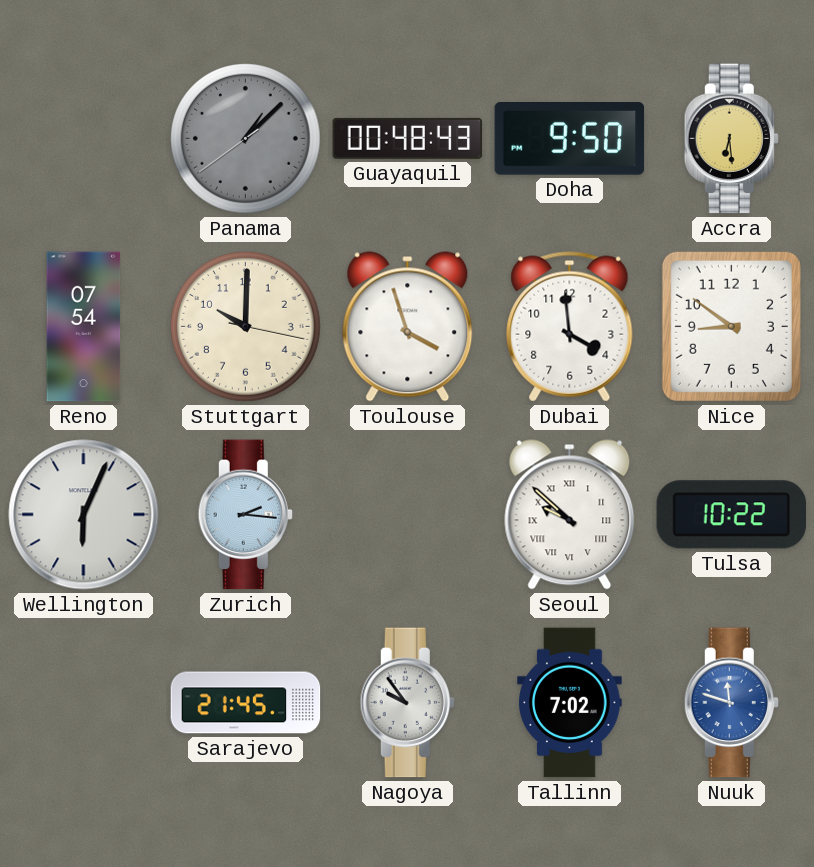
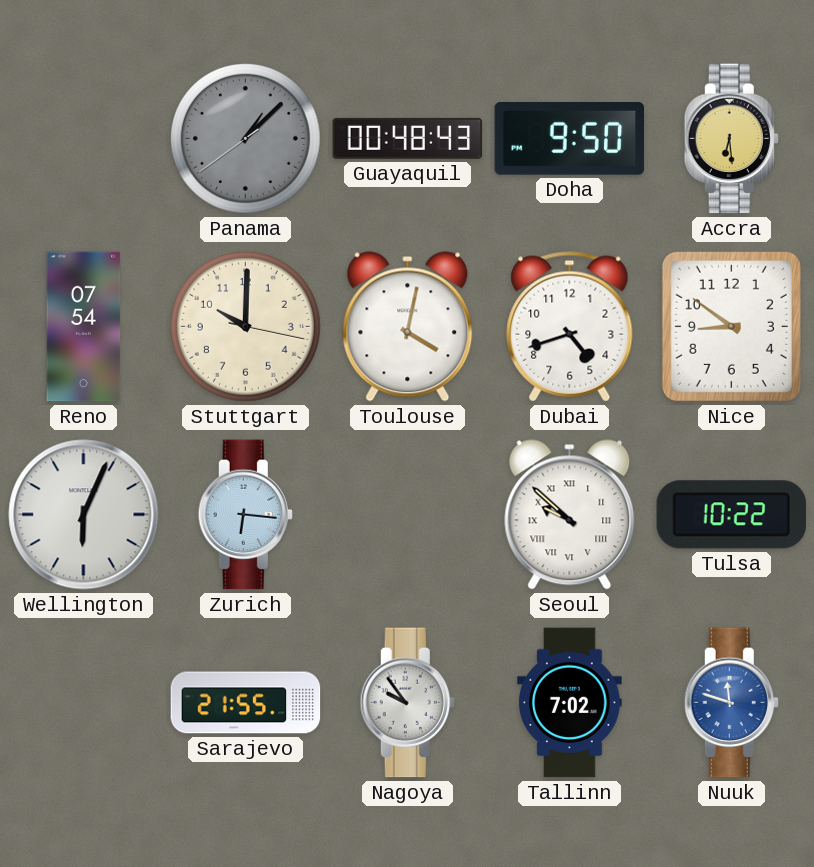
Toulouse: 3:57 -> 4:02
Dubai: 3:59 -> 4:42
Zurich: 2:16 -> 6:16
Sarajevo: 21:45 -> 21:55
